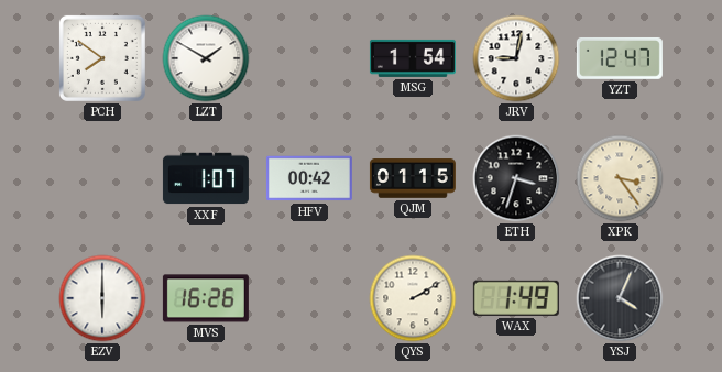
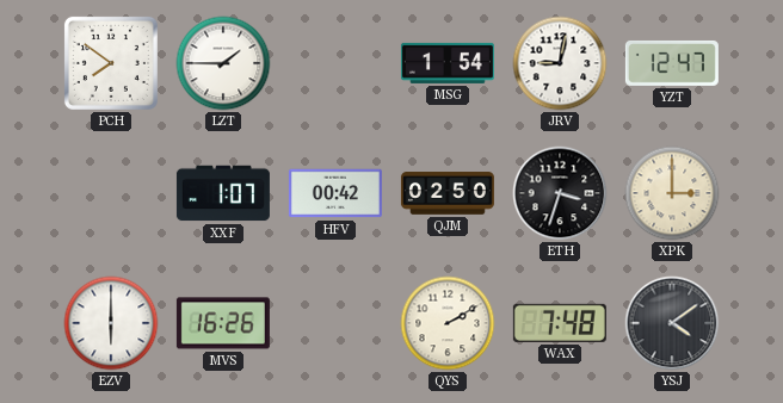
LZT: 1:50 -> 1:45
QJM: 01:15 -> 02:50
XPK: 3:24 -> 3:00
WAX: 1:49 -> 7:48
YSJ: 4:04 -> 4:09
